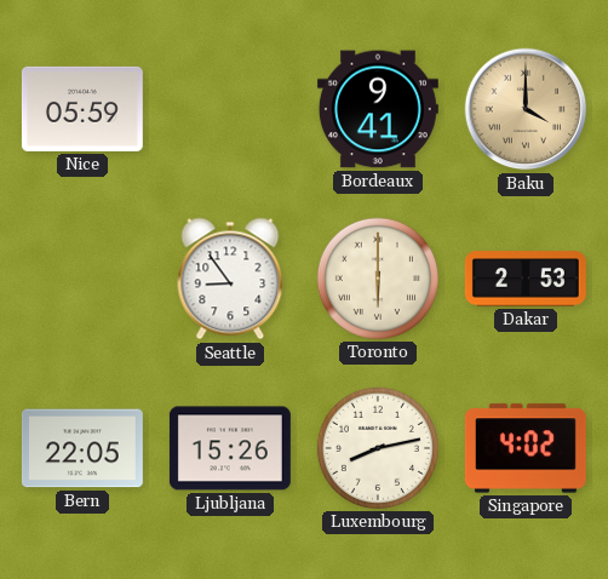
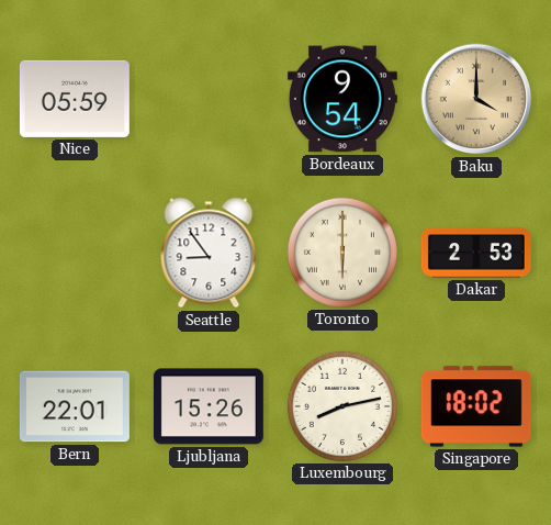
Bordeaux: 9:41 -> 9:54
Bern: 22:05 -> 22:01
Singapore: 4:02 -> 18:02
